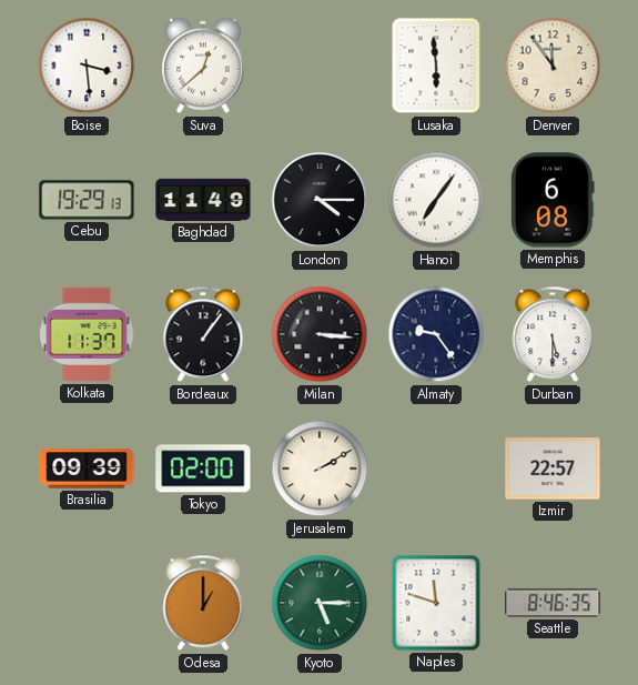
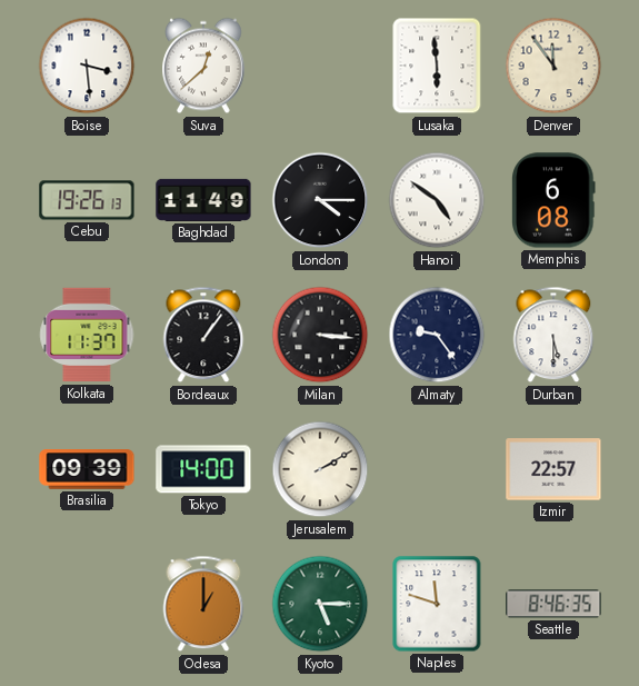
Cebu: 19:29 -> 19:26
Hanoi: 7:06 -> 4:51
Tokyo: 02:00 -> 14:00
